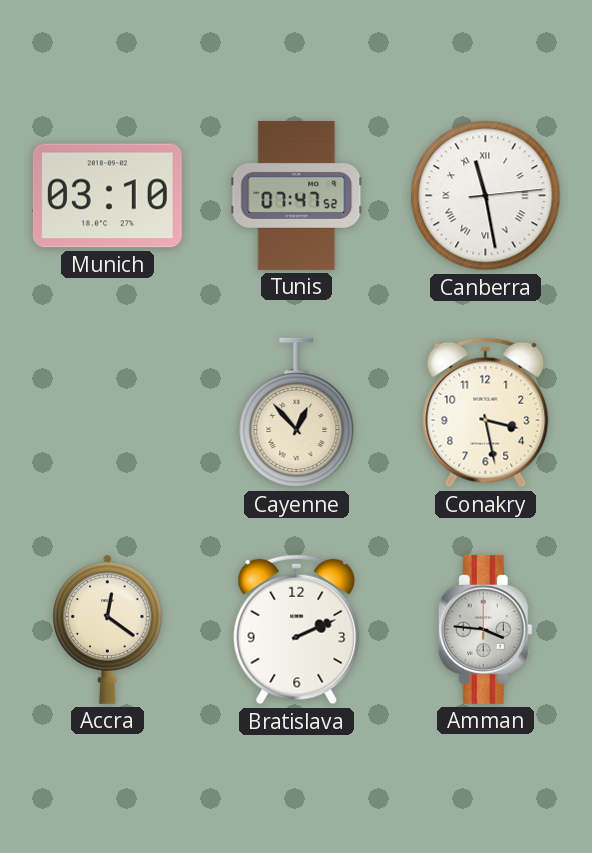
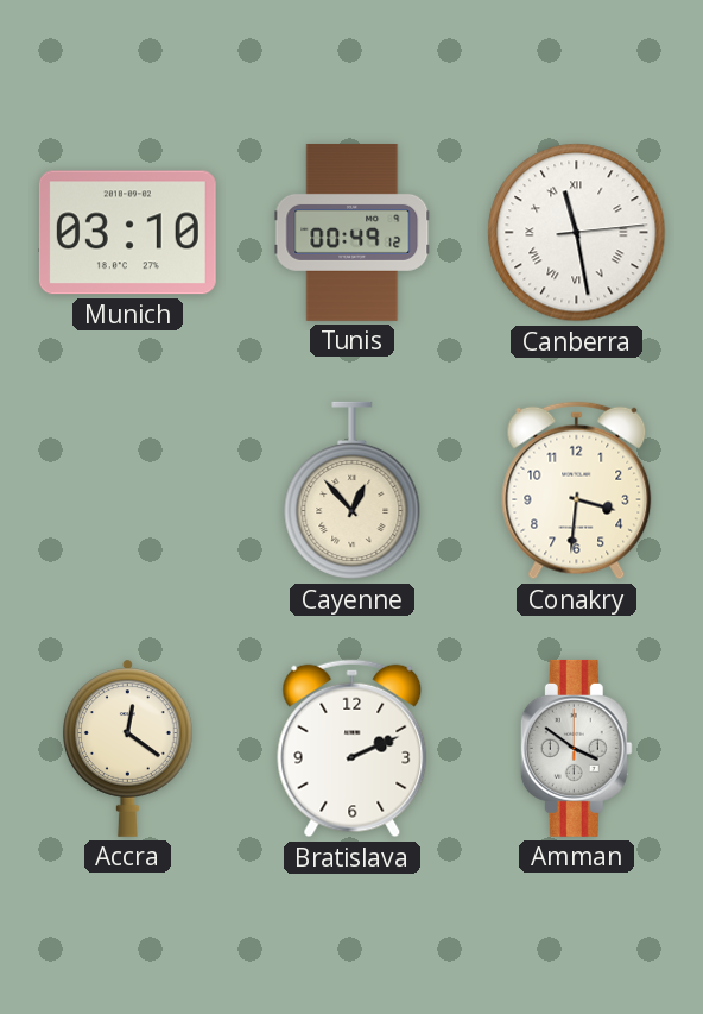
Tunis: 07:47 -> 00:49
Conakry: 3:28 -> 3:31
Amman: 3:46 -> 3:51
